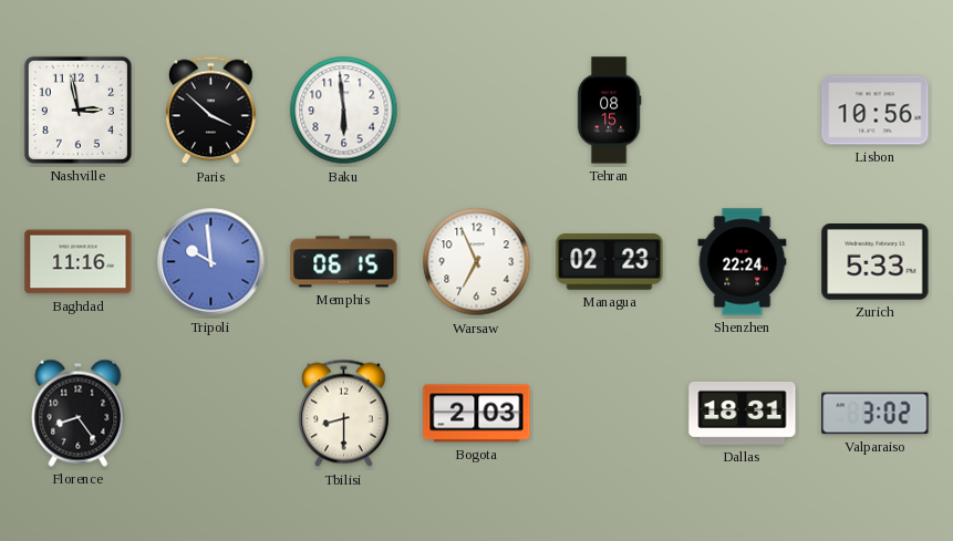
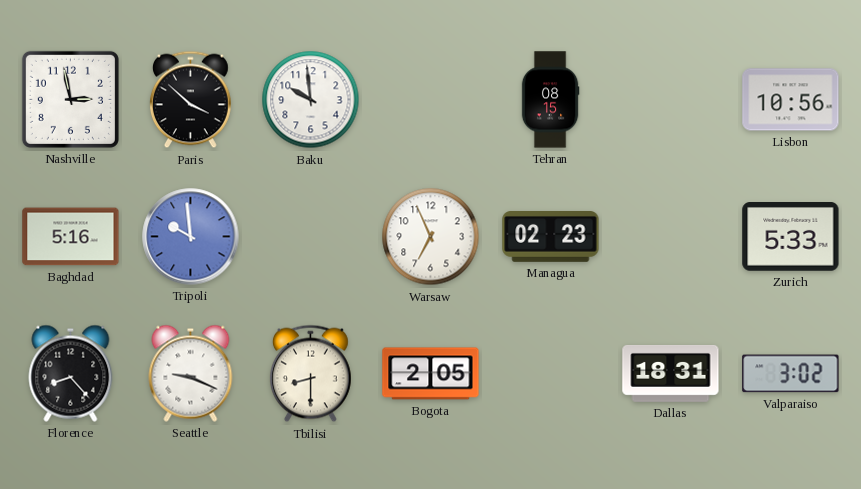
Baku: 5:59 -> 9:59
Baghdad: 11:16 -> 5:16
Memphis: 06:15 -> none
Shenzhen: 22:24 -> none
Florence: 8:24 -> 8:23
Seattle: none -> 9:19
Bogota: 2:03 -> 2:05
